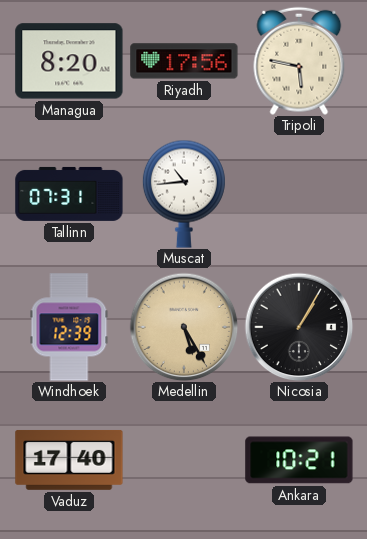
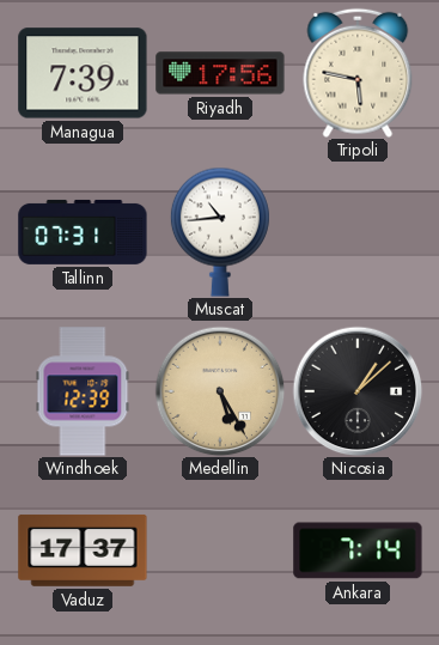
Managua: 8:20 -> 7:39
Nicosia: 1:05 -> 1:08
Vaduz: 17:40 -> 17:37
Ankara: 10:21 -> 7:14
